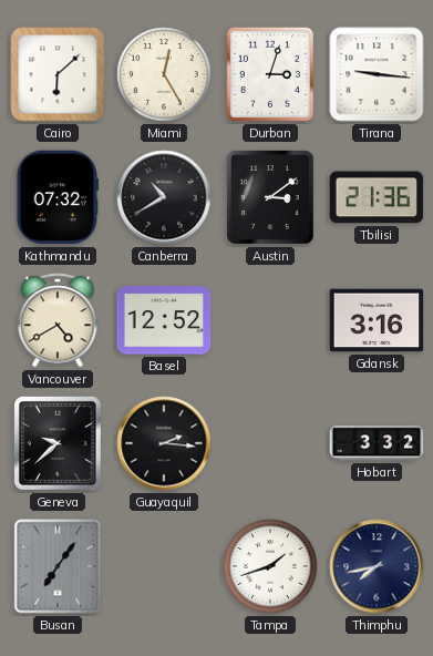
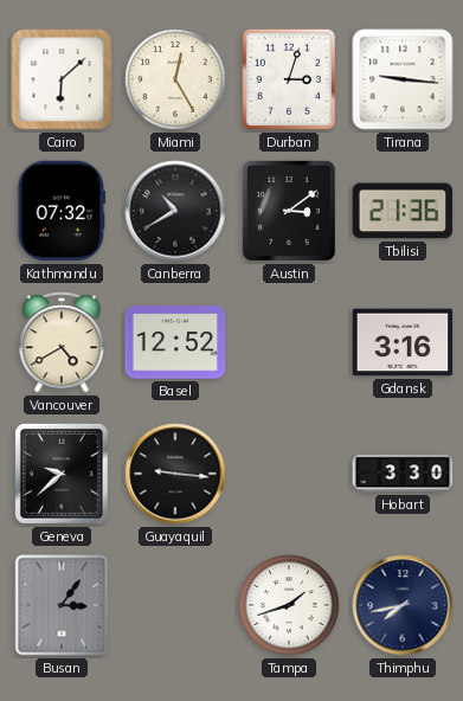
Guayaquil: 2:16 -> 9:16
Hobart: 3:32 -> 3:30
Busan: 7:06 -> 3:06
